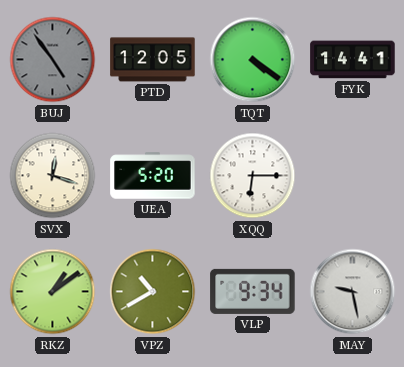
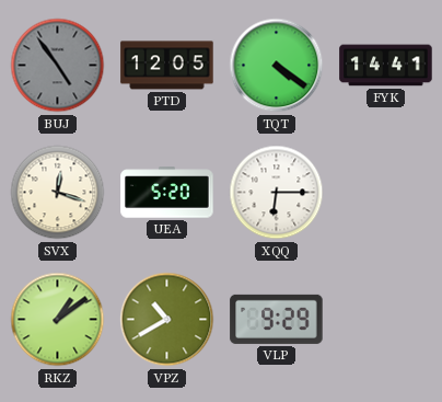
VLP: 9:34 -> 9:29
MAY: 9:28 -> none
